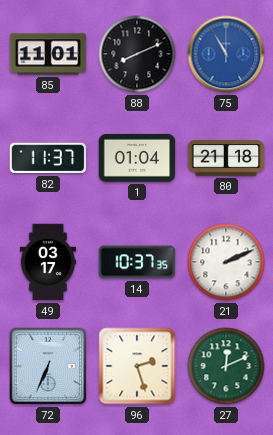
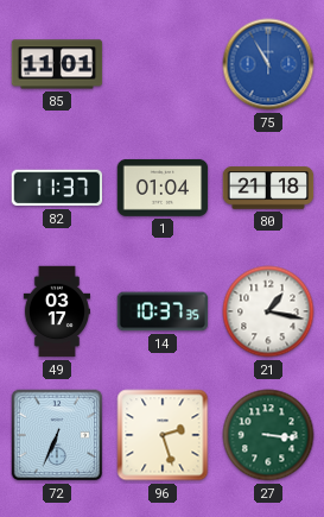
88: 8:11 -> none
21: 2:11 -> 1:17
27: 12:11 -> 3:16
